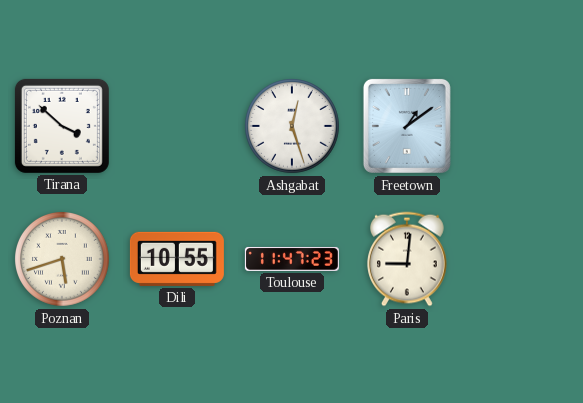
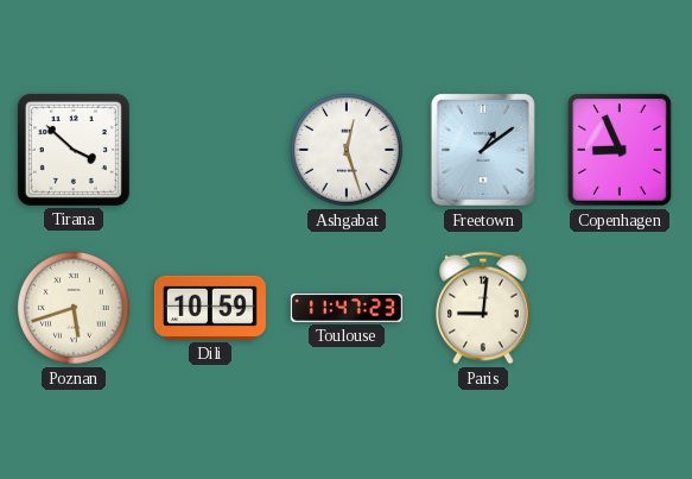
Copenhagen: none -> 8:56
Dili: 10:55 -> 10:59
